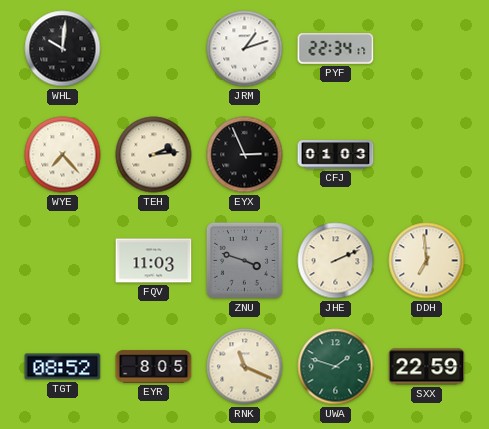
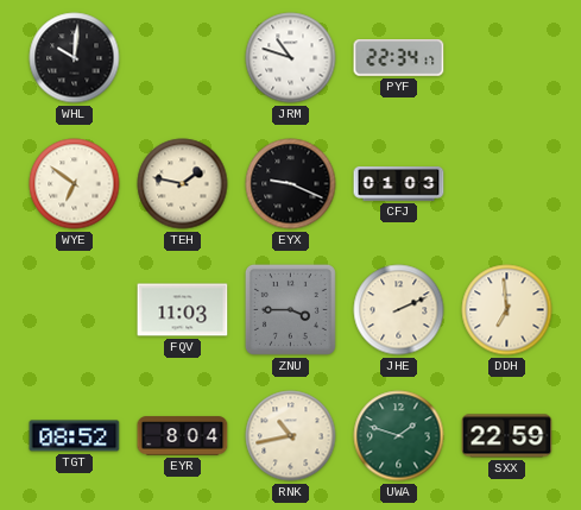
JRM: 1:12 -> 10:48
WYE: 7:23 -> 6:51
TEH: 2:14 -> 1:47
EYX: 2:56 -> 9:19
ZNU: 3:48 -> 3:45
EYR: 8:05 -> 8:04
RNK: 11:19 -> 10:43
